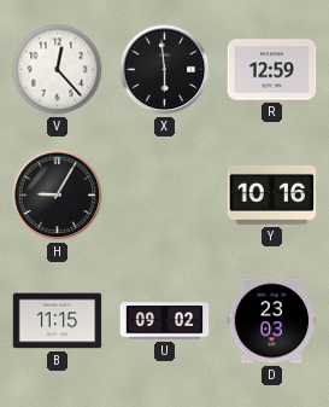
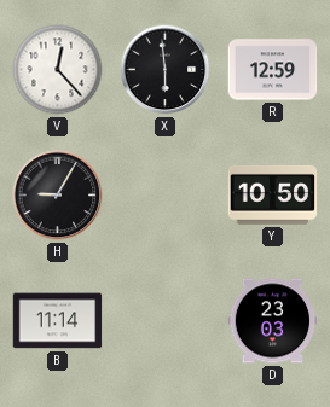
Y: 10:16 -> 10:50
B: 11:15 -> 11:14
U: 09:02 -> none
